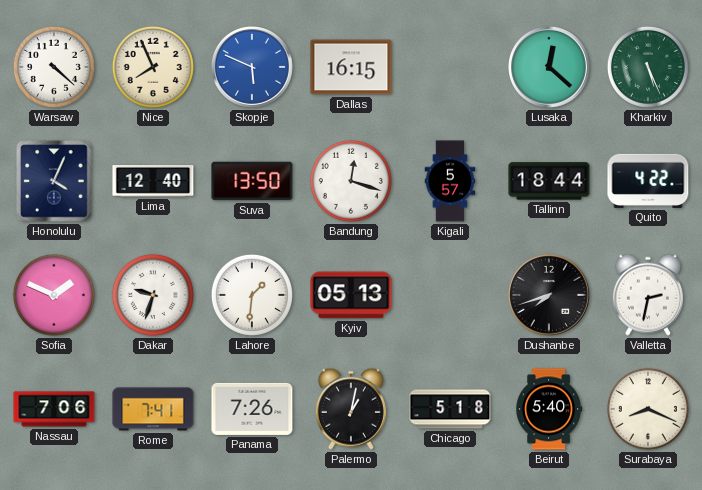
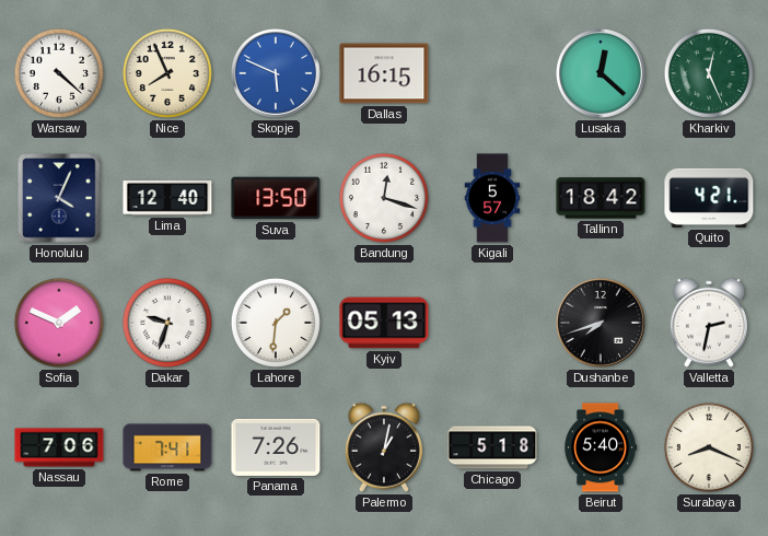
Kharkiv: 5:26 -> 12:26
Tallinn: 18:44 -> 18:42
Quito: 4:22 -> 4:21
